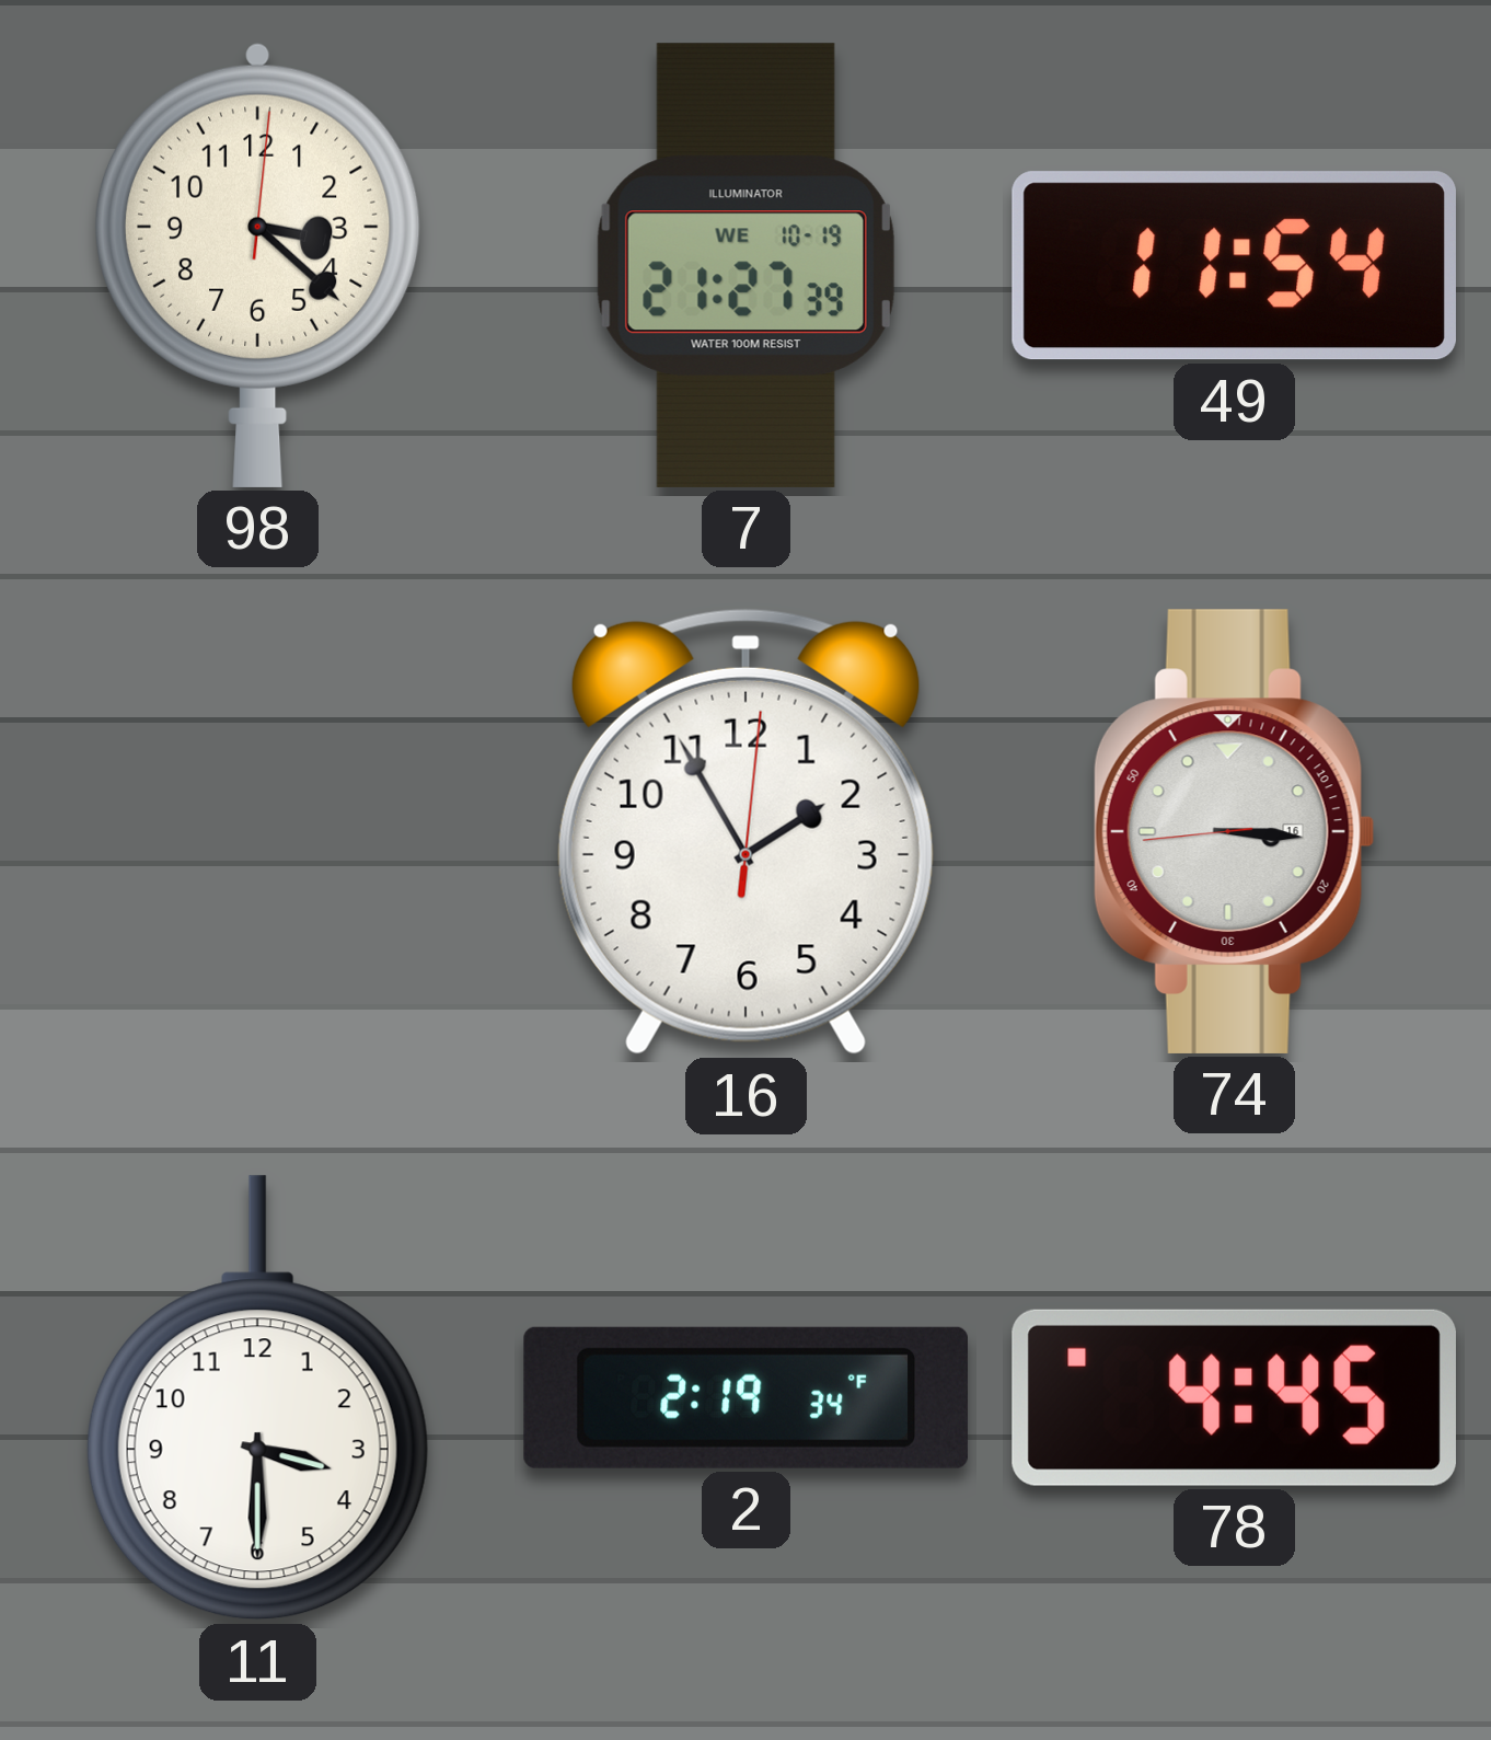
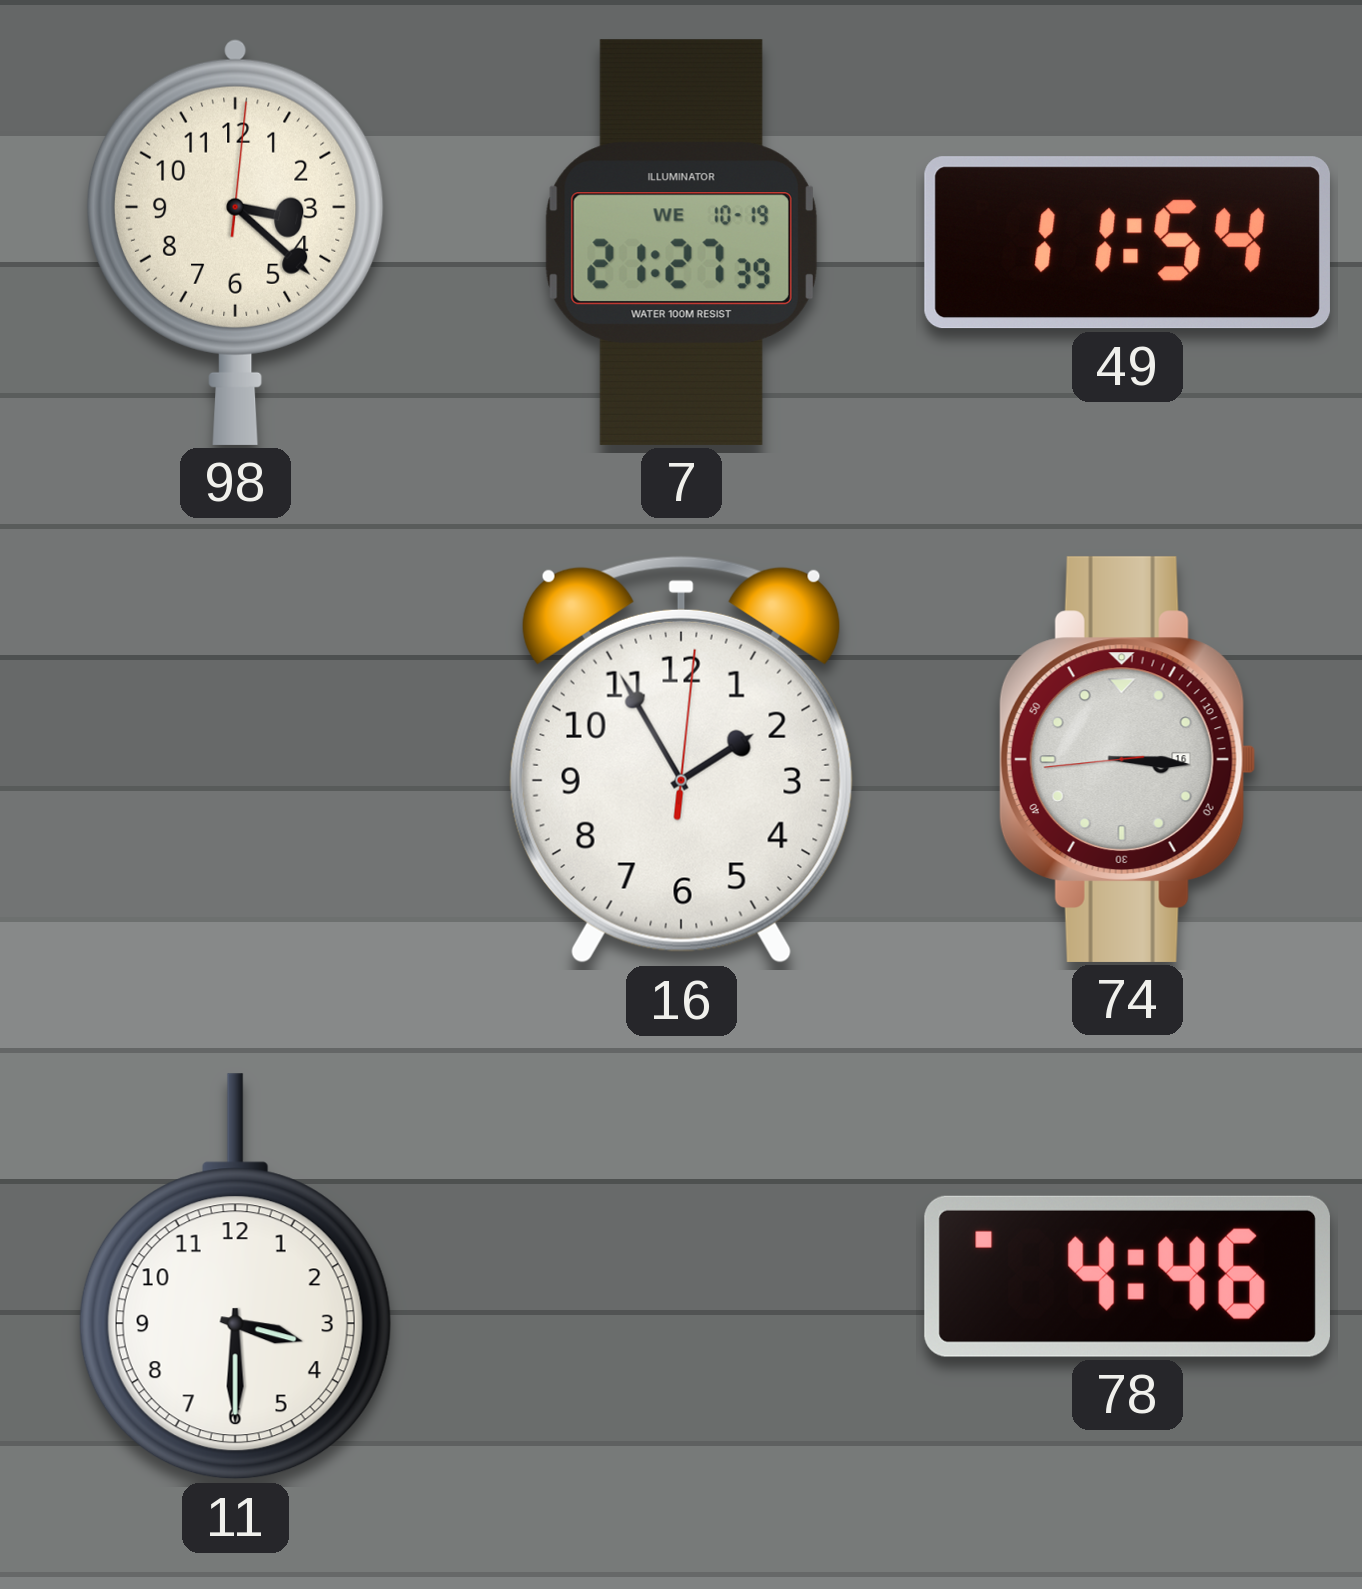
2: 2:19 -> none
78: 4:45 -> 4:46
